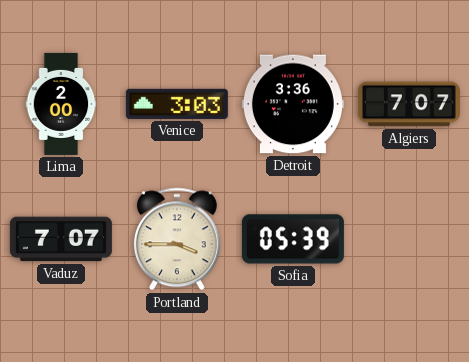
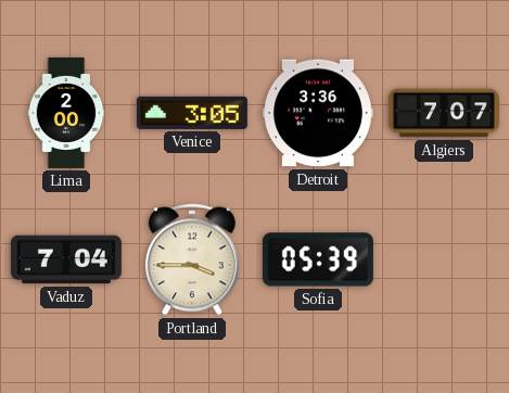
Venice: 3:03 -> 3:05
Vaduz: 7:07 -> 7:04
